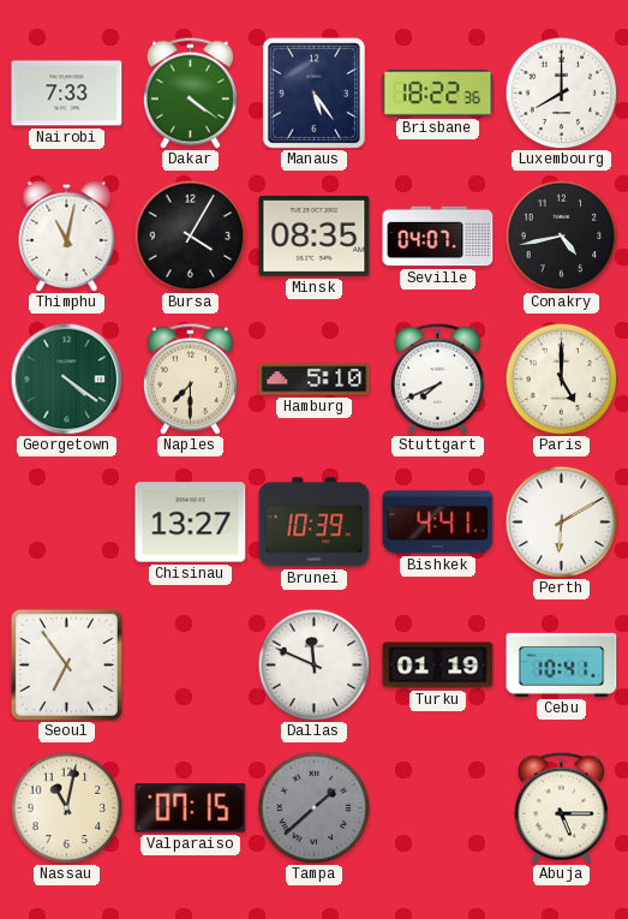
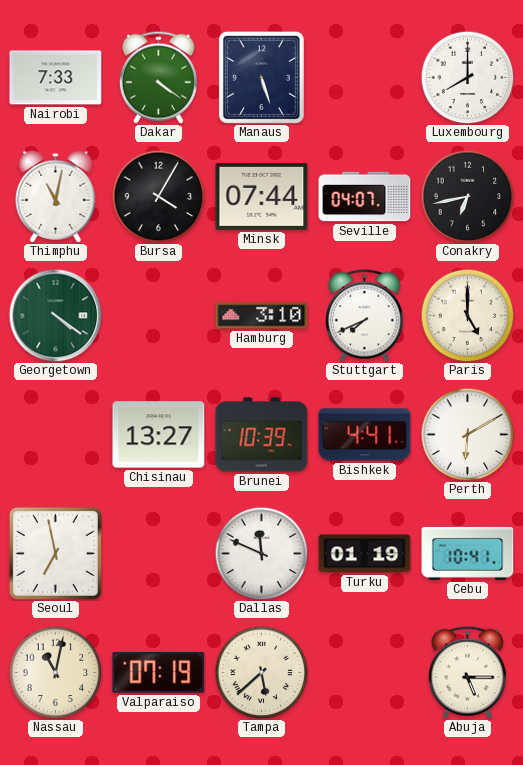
Manaus: 5:24 -> 5:27
Brisbane: 18:22 -> none
Minsk: 08:35 -> 07:44
Conakry: 4:43 -> 6:43
Naples: 7:30 -> none
Hamburg: 5:10 -> 3:10
Seoul: 6:54 -> 6:58
Valparaiso: 07:15 -> 07:19
Tampa: 1:38 -> 5:38
Tampa dial: grey -> cream
